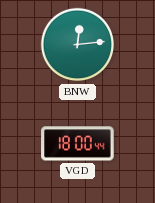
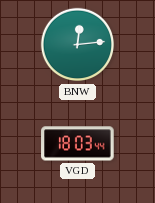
VGD: 18:00 -> 18:03
